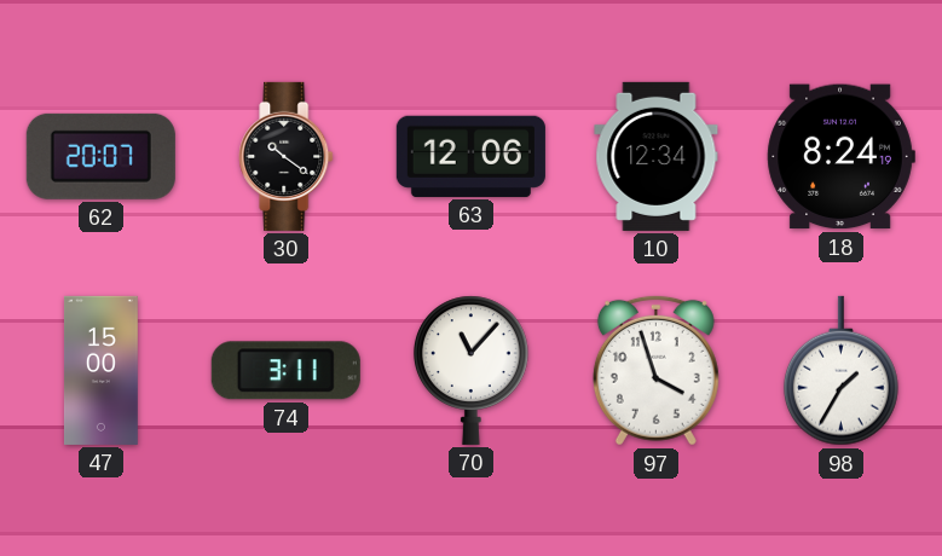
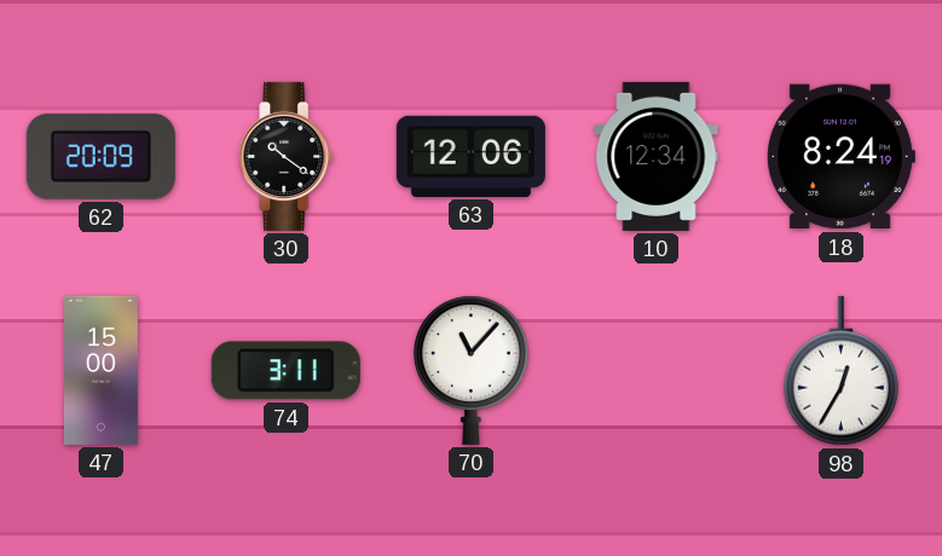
62: 20:07 -> 20:09
97: 3:57 -> none
98: 1:35 -> 12:35
